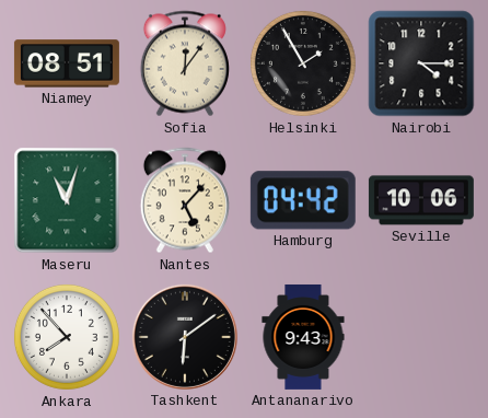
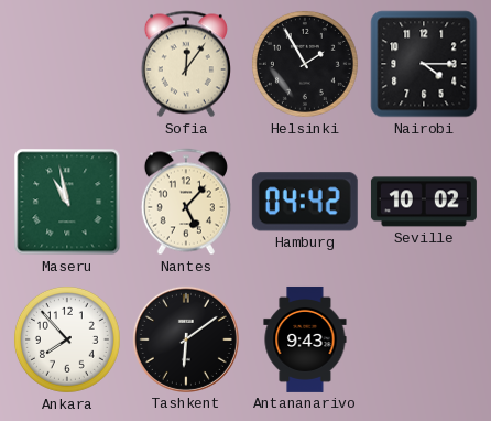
Niamey: 08:51 -> none
Maseru: 11:03 -> 10:58
Seville: 10:06 -> 10:02
